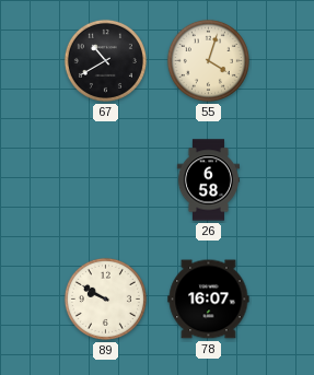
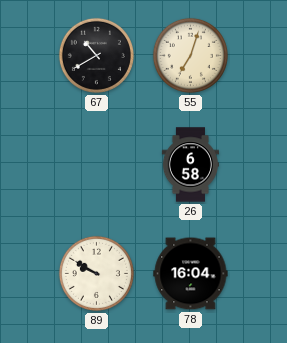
55: 4:03 -> 7:03
78: 16:07 -> 16:04
